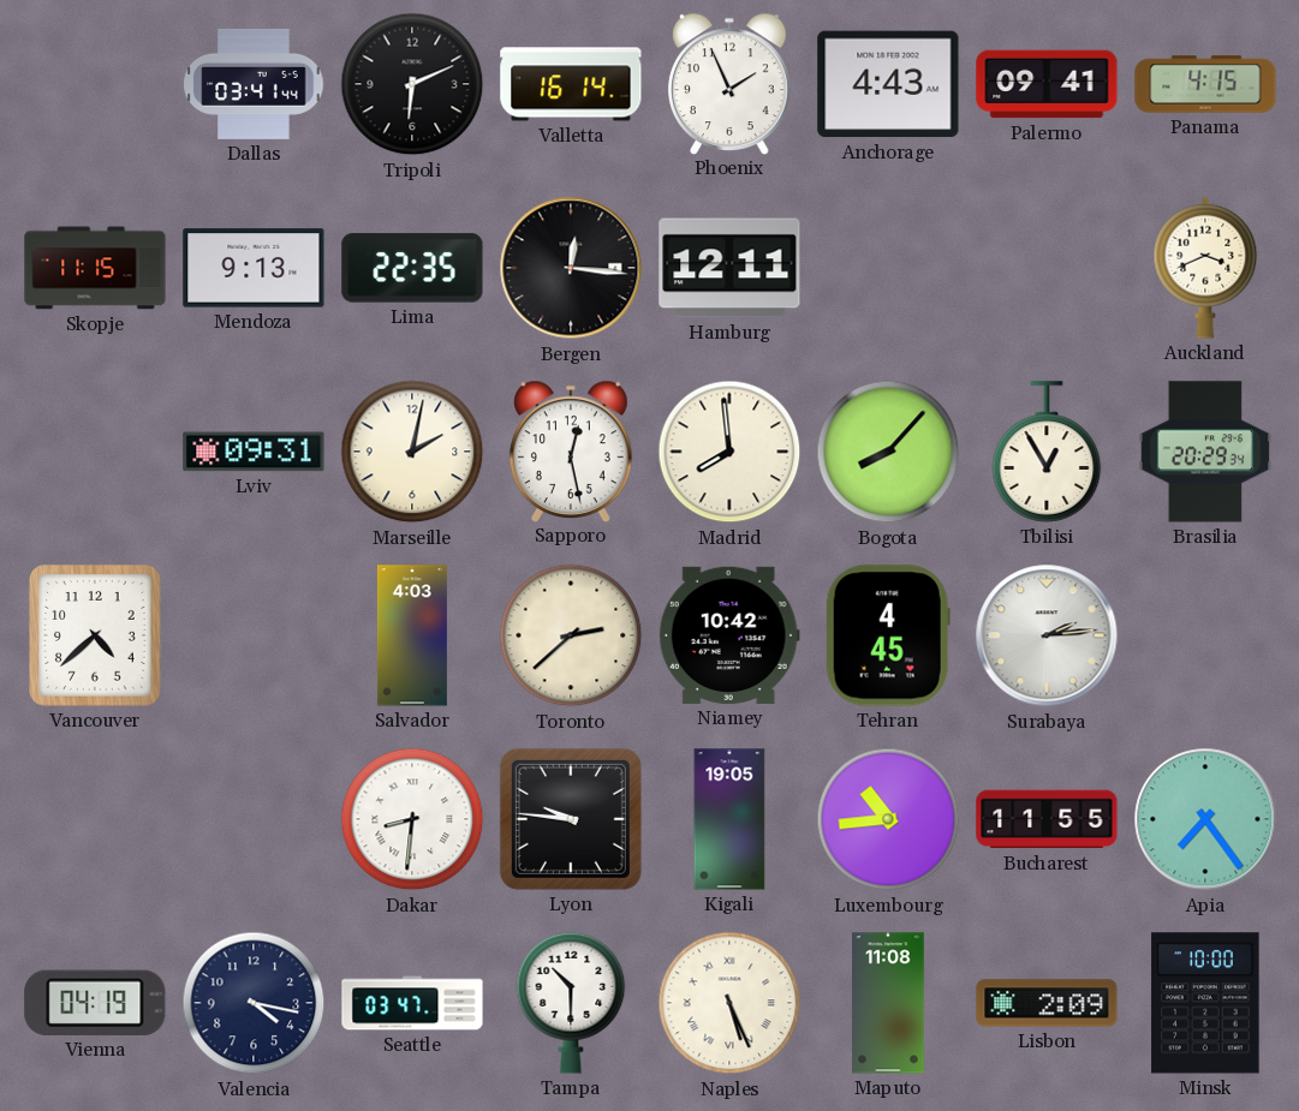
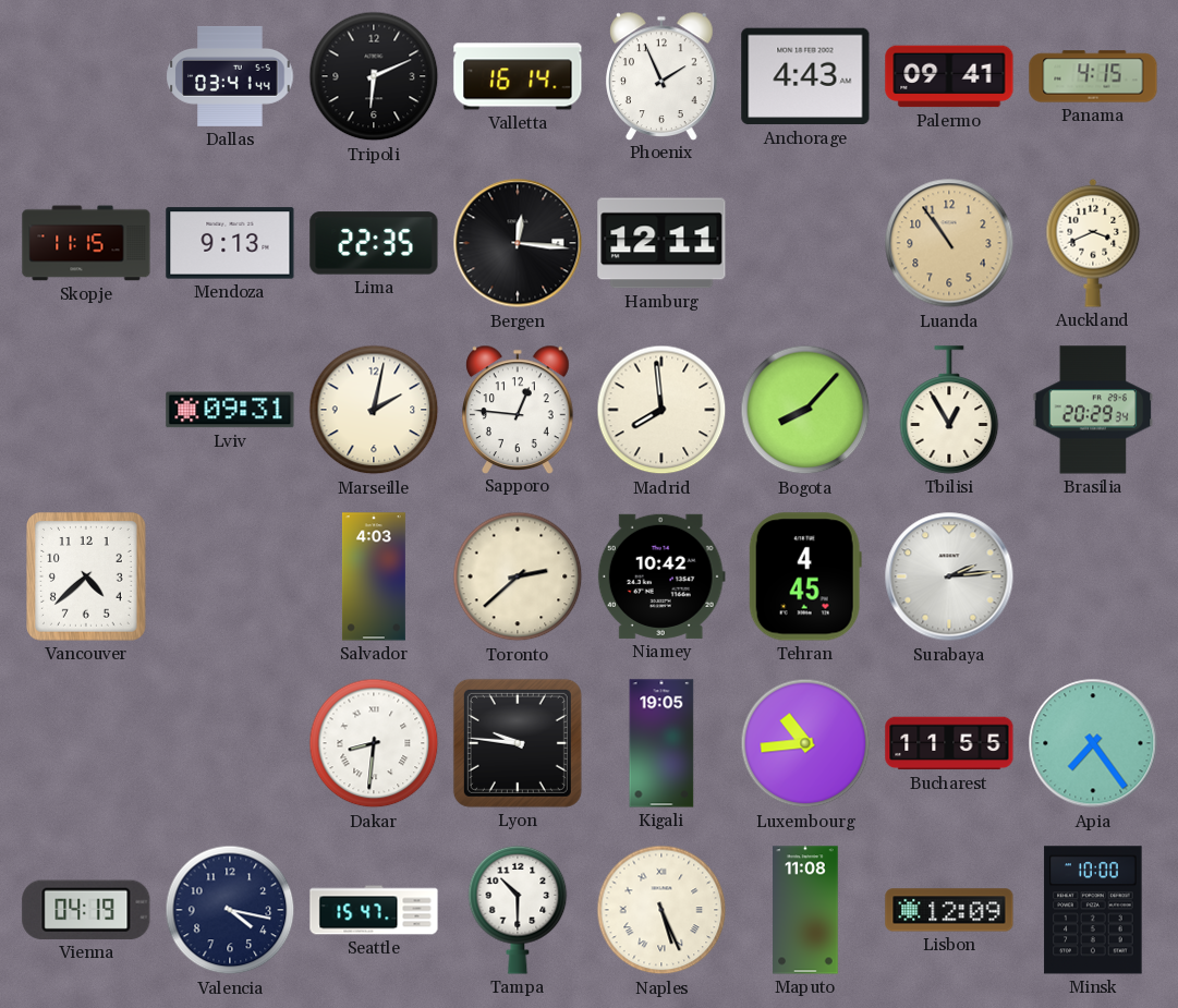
Luanda: none -> 10:54
Sapporo: 12:28 -> 12:46
Seattle: 03:47 -> 15:47
Lisbon: 2:09 -> 12:09
